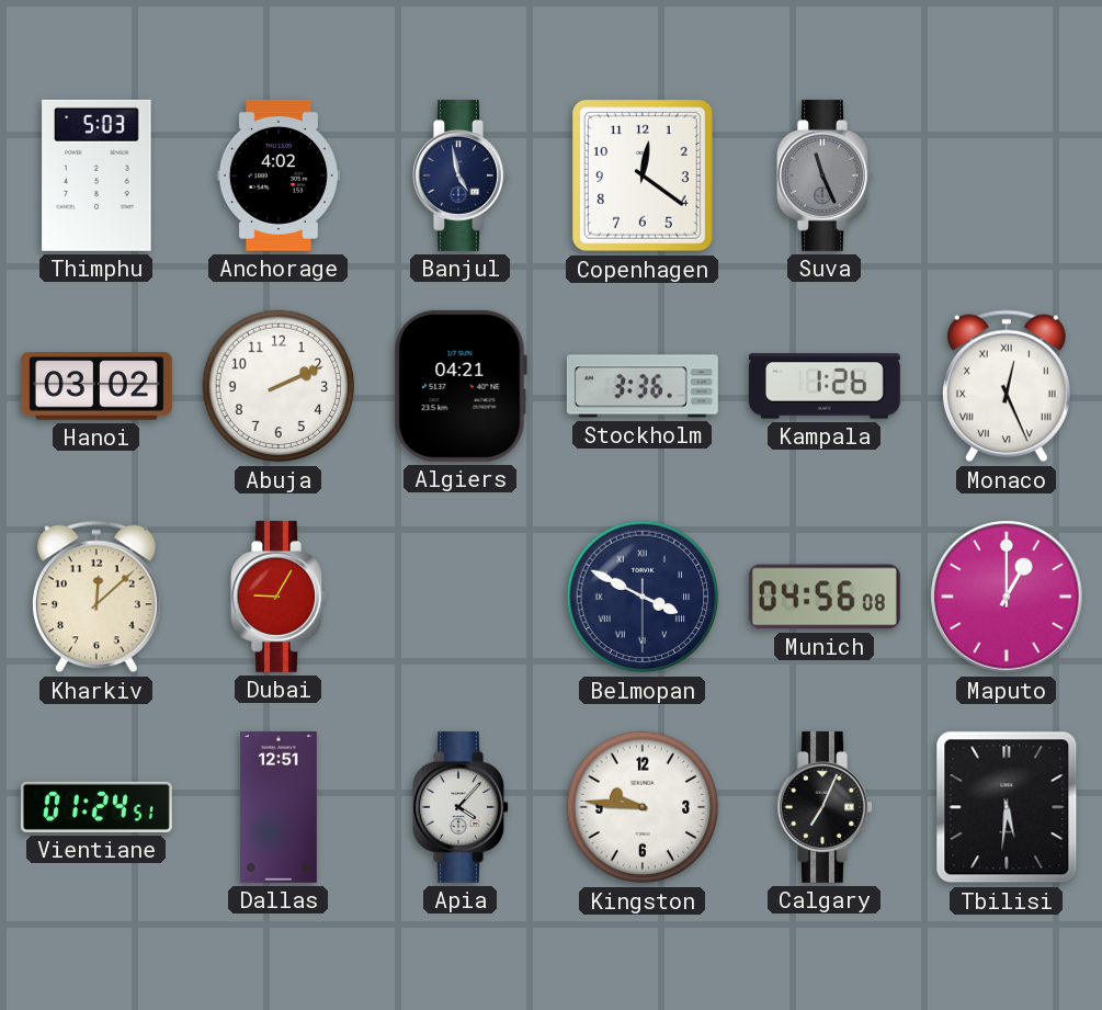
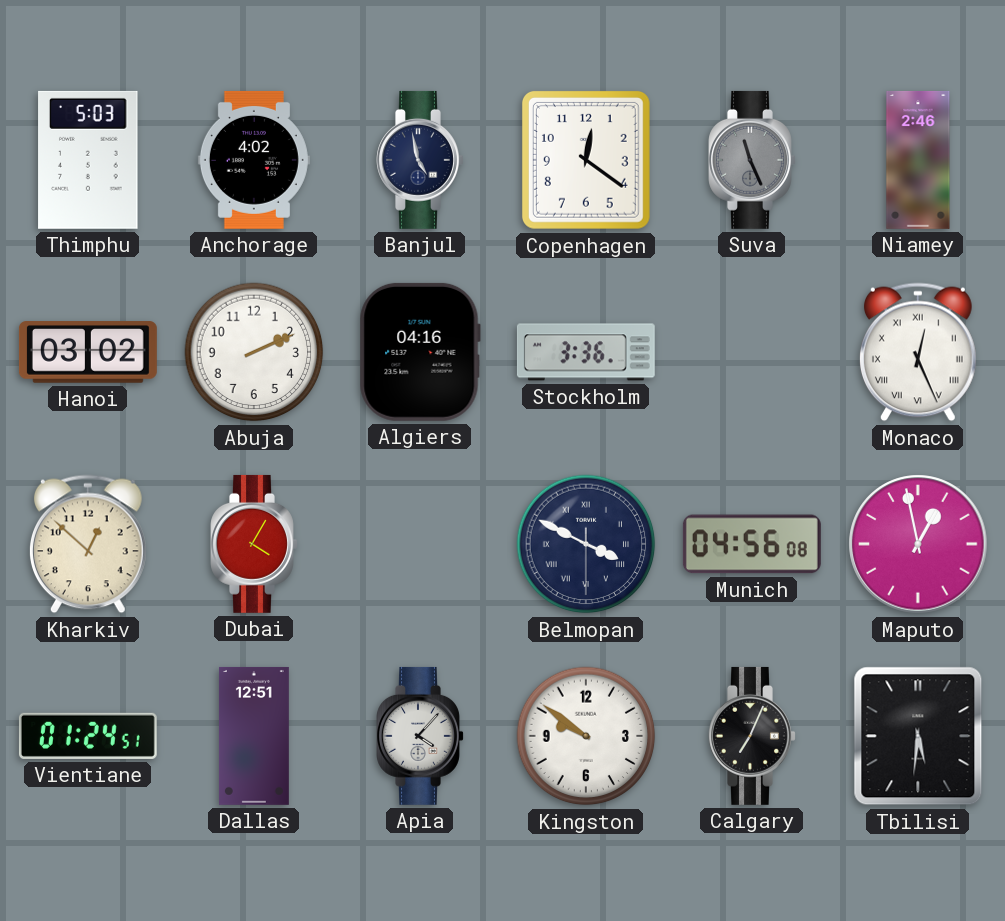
Niamey: none -> 2:46
Algiers: 04:21 -> 04:16
Kampala: 1:26 -> none
Kharkiv: 12:08 -> 12:52
Dubai: 9:05 -> 4:05
Maputo: 1:00 -> 12:58
Kingston: 9:46 -> 9:51
